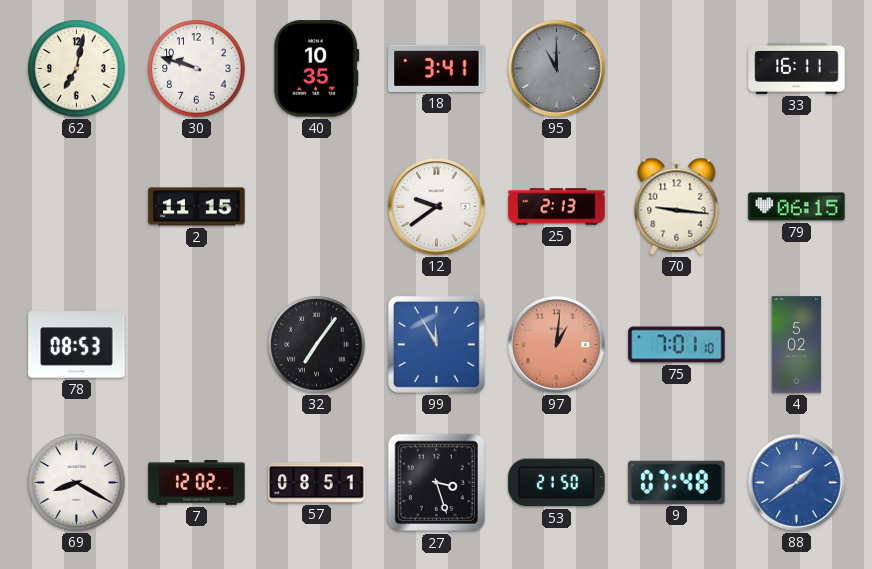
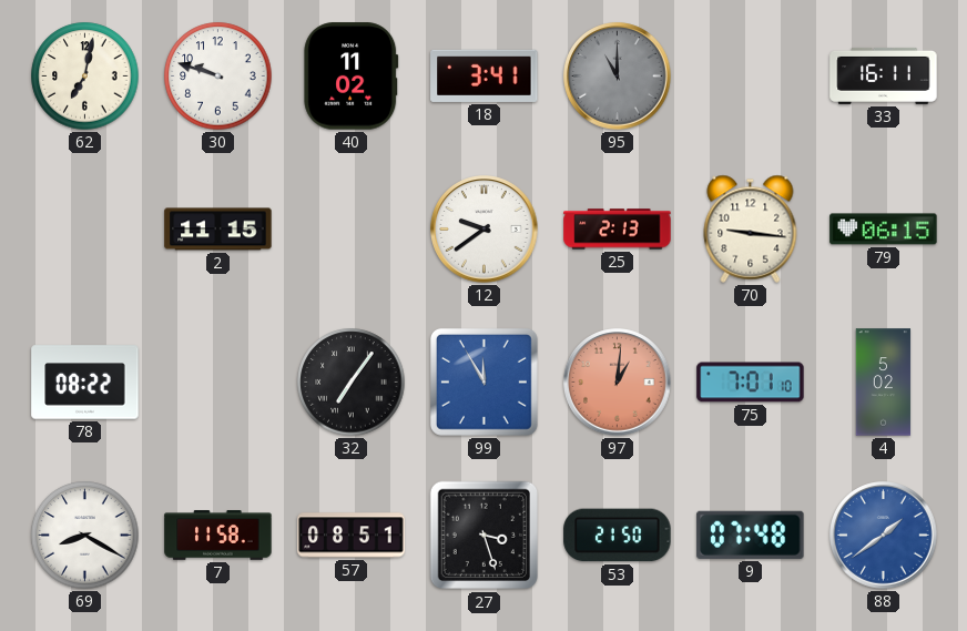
40: 10:35 -> 11:02
78: 08:53 -> 08:22
7: 12:02 -> 11:58
